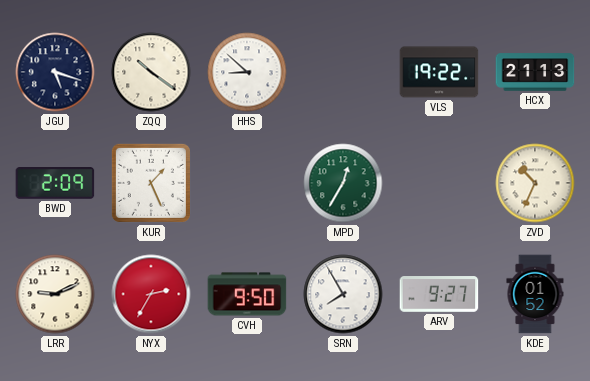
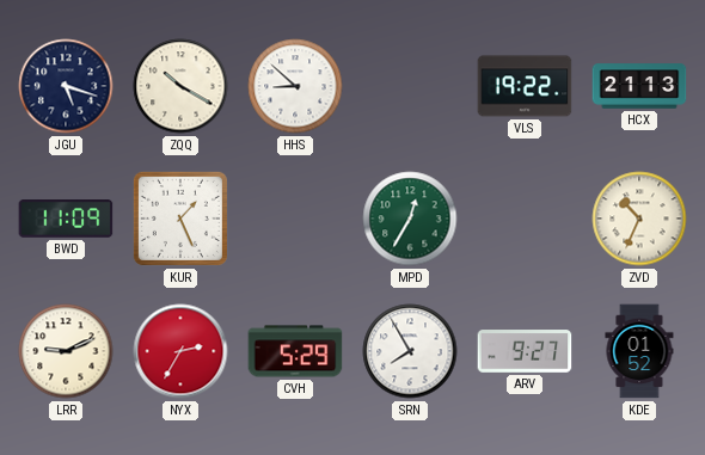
ZQQ: 10:21 -> 10:20
BWD: 2:09 -> 11:09
CVH: 9:50 -> 5:29
